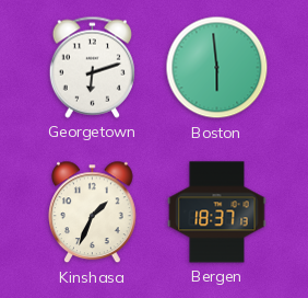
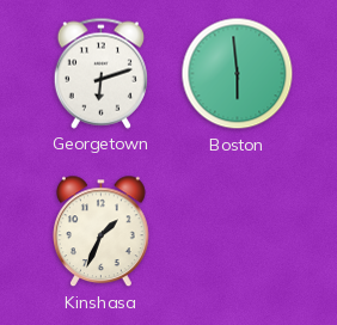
Bergen: 18:37 -> none
